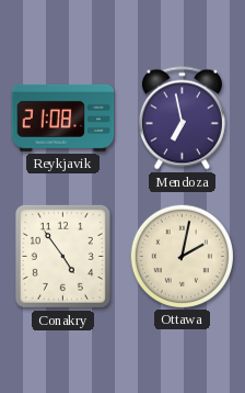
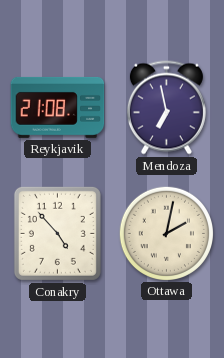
Conakry: 4:54 -> 4:53
